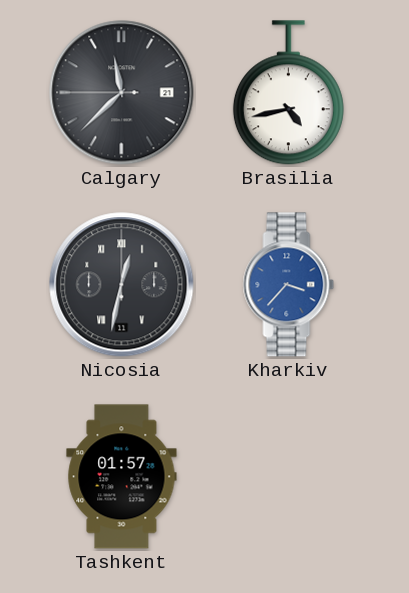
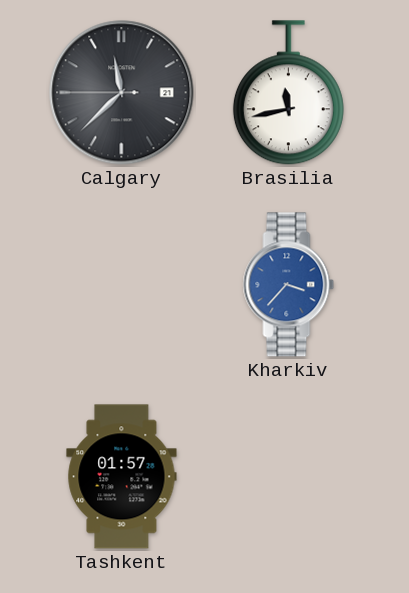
Brasilia: 4:43 -> 11:43
Nicosia: 12:32 -> none
